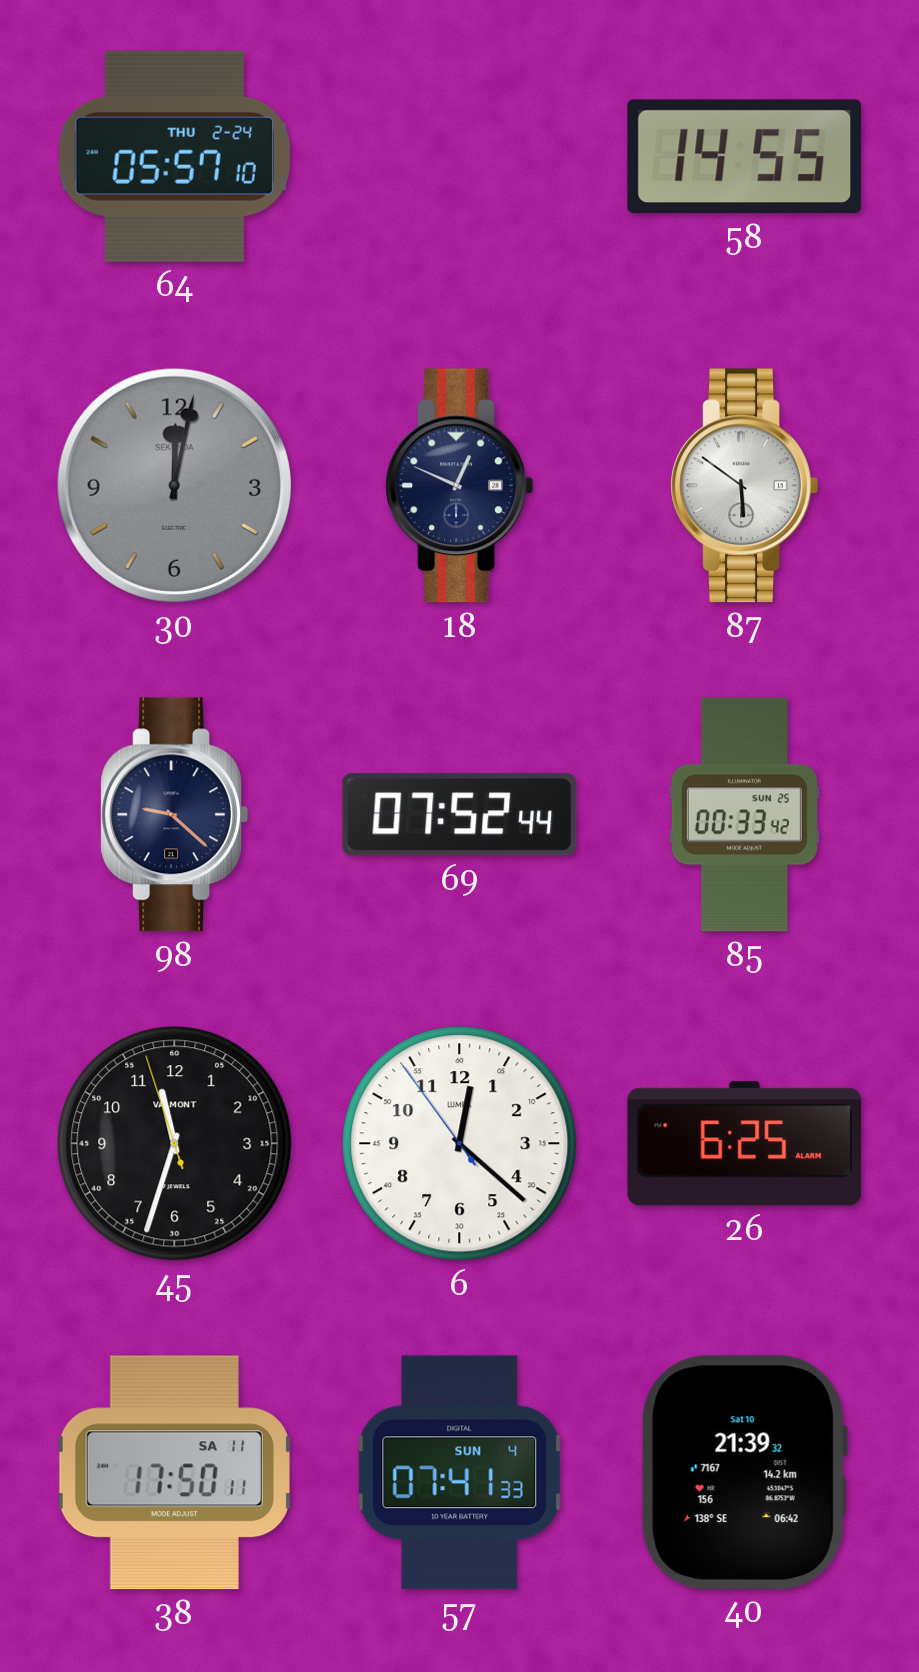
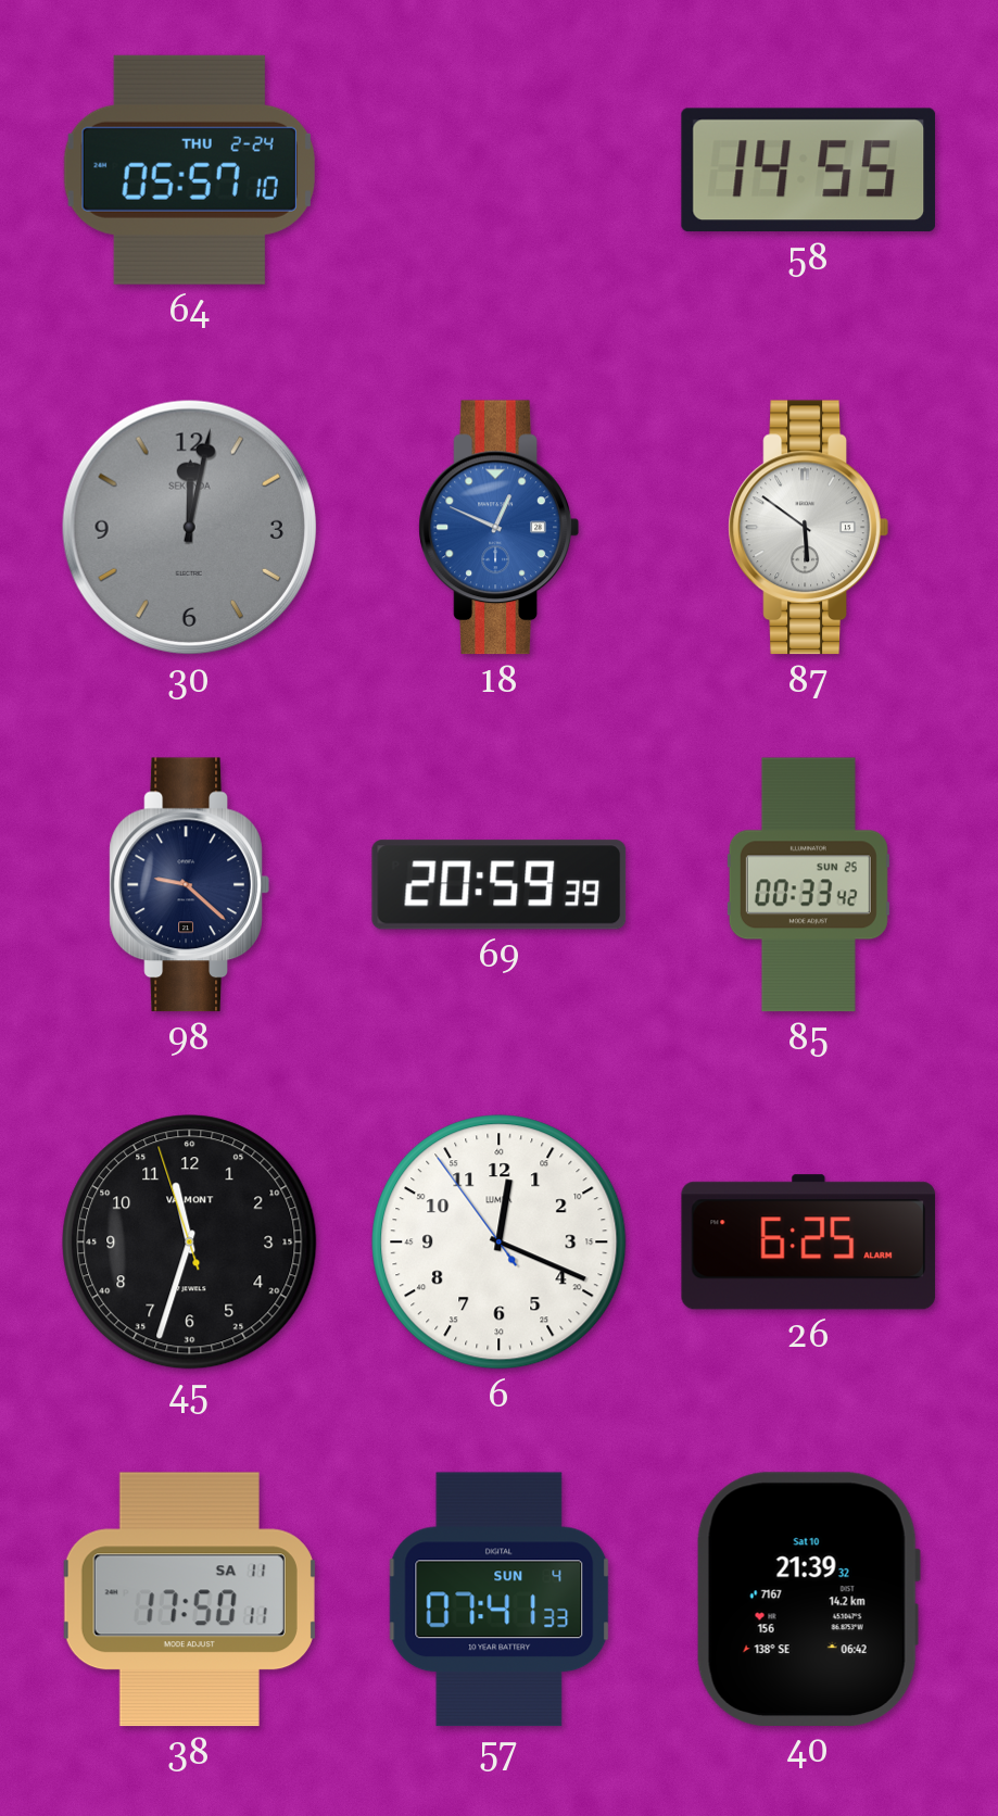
18 dial: navy -> blue
69: 07:52 -> 20:59
6: 12:21 -> 12:18
